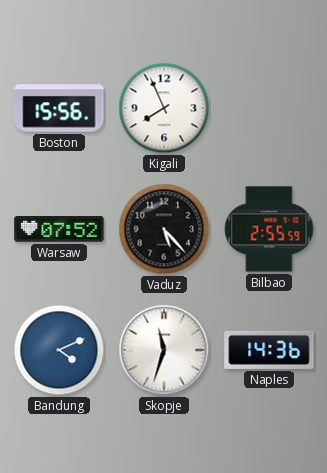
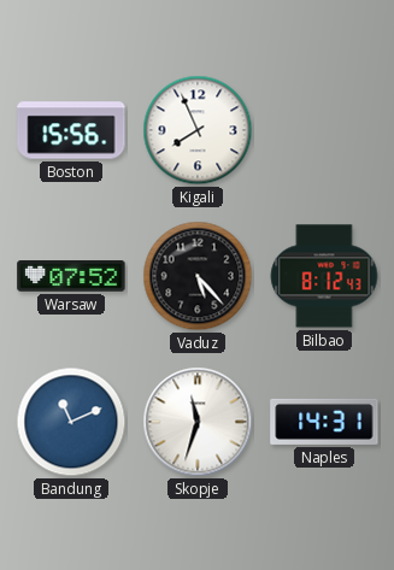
Bilbao: 2:55 -> 8:12
Bandung: 4:11 -> 11:11
Naples: 14:36 -> 14:31
